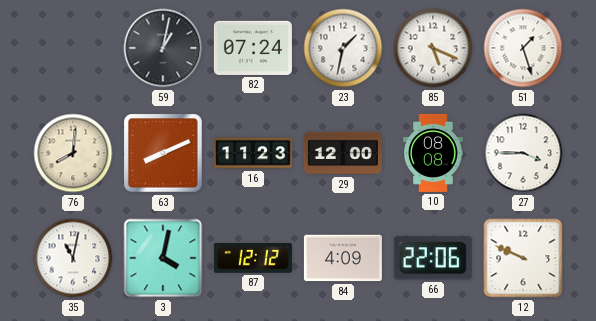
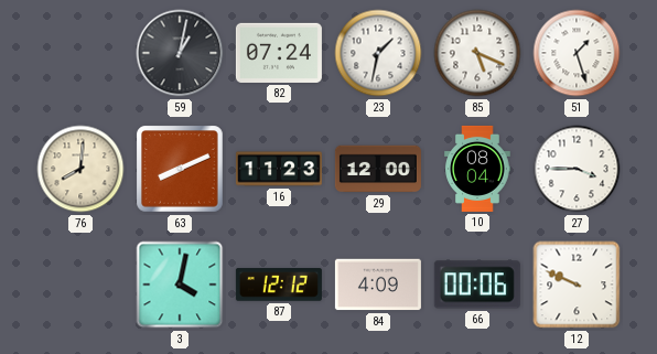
10: 08:08 -> 08:04
35: 11:02 -> none
66: 22:06 -> 00:06
